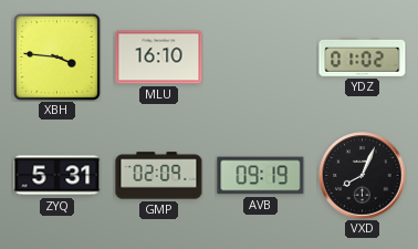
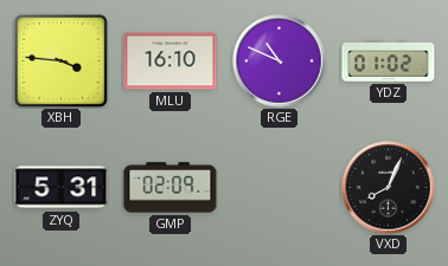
RGE: none -> 10:49
AVB: 09:19 -> none
